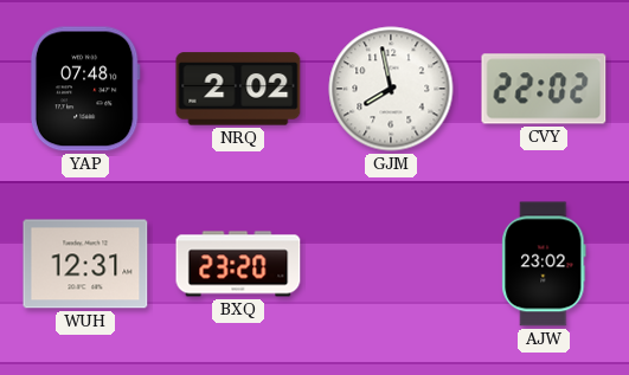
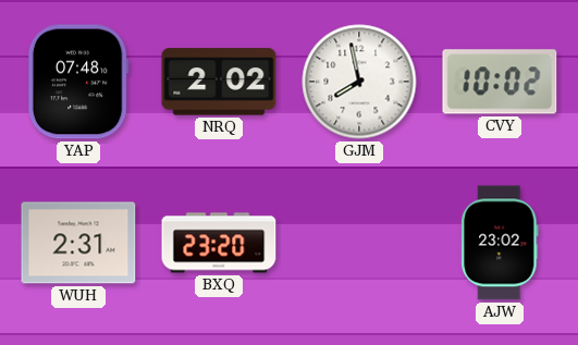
CVY: 22:02 -> 10:02
WUH: 12:31 -> 2:31
